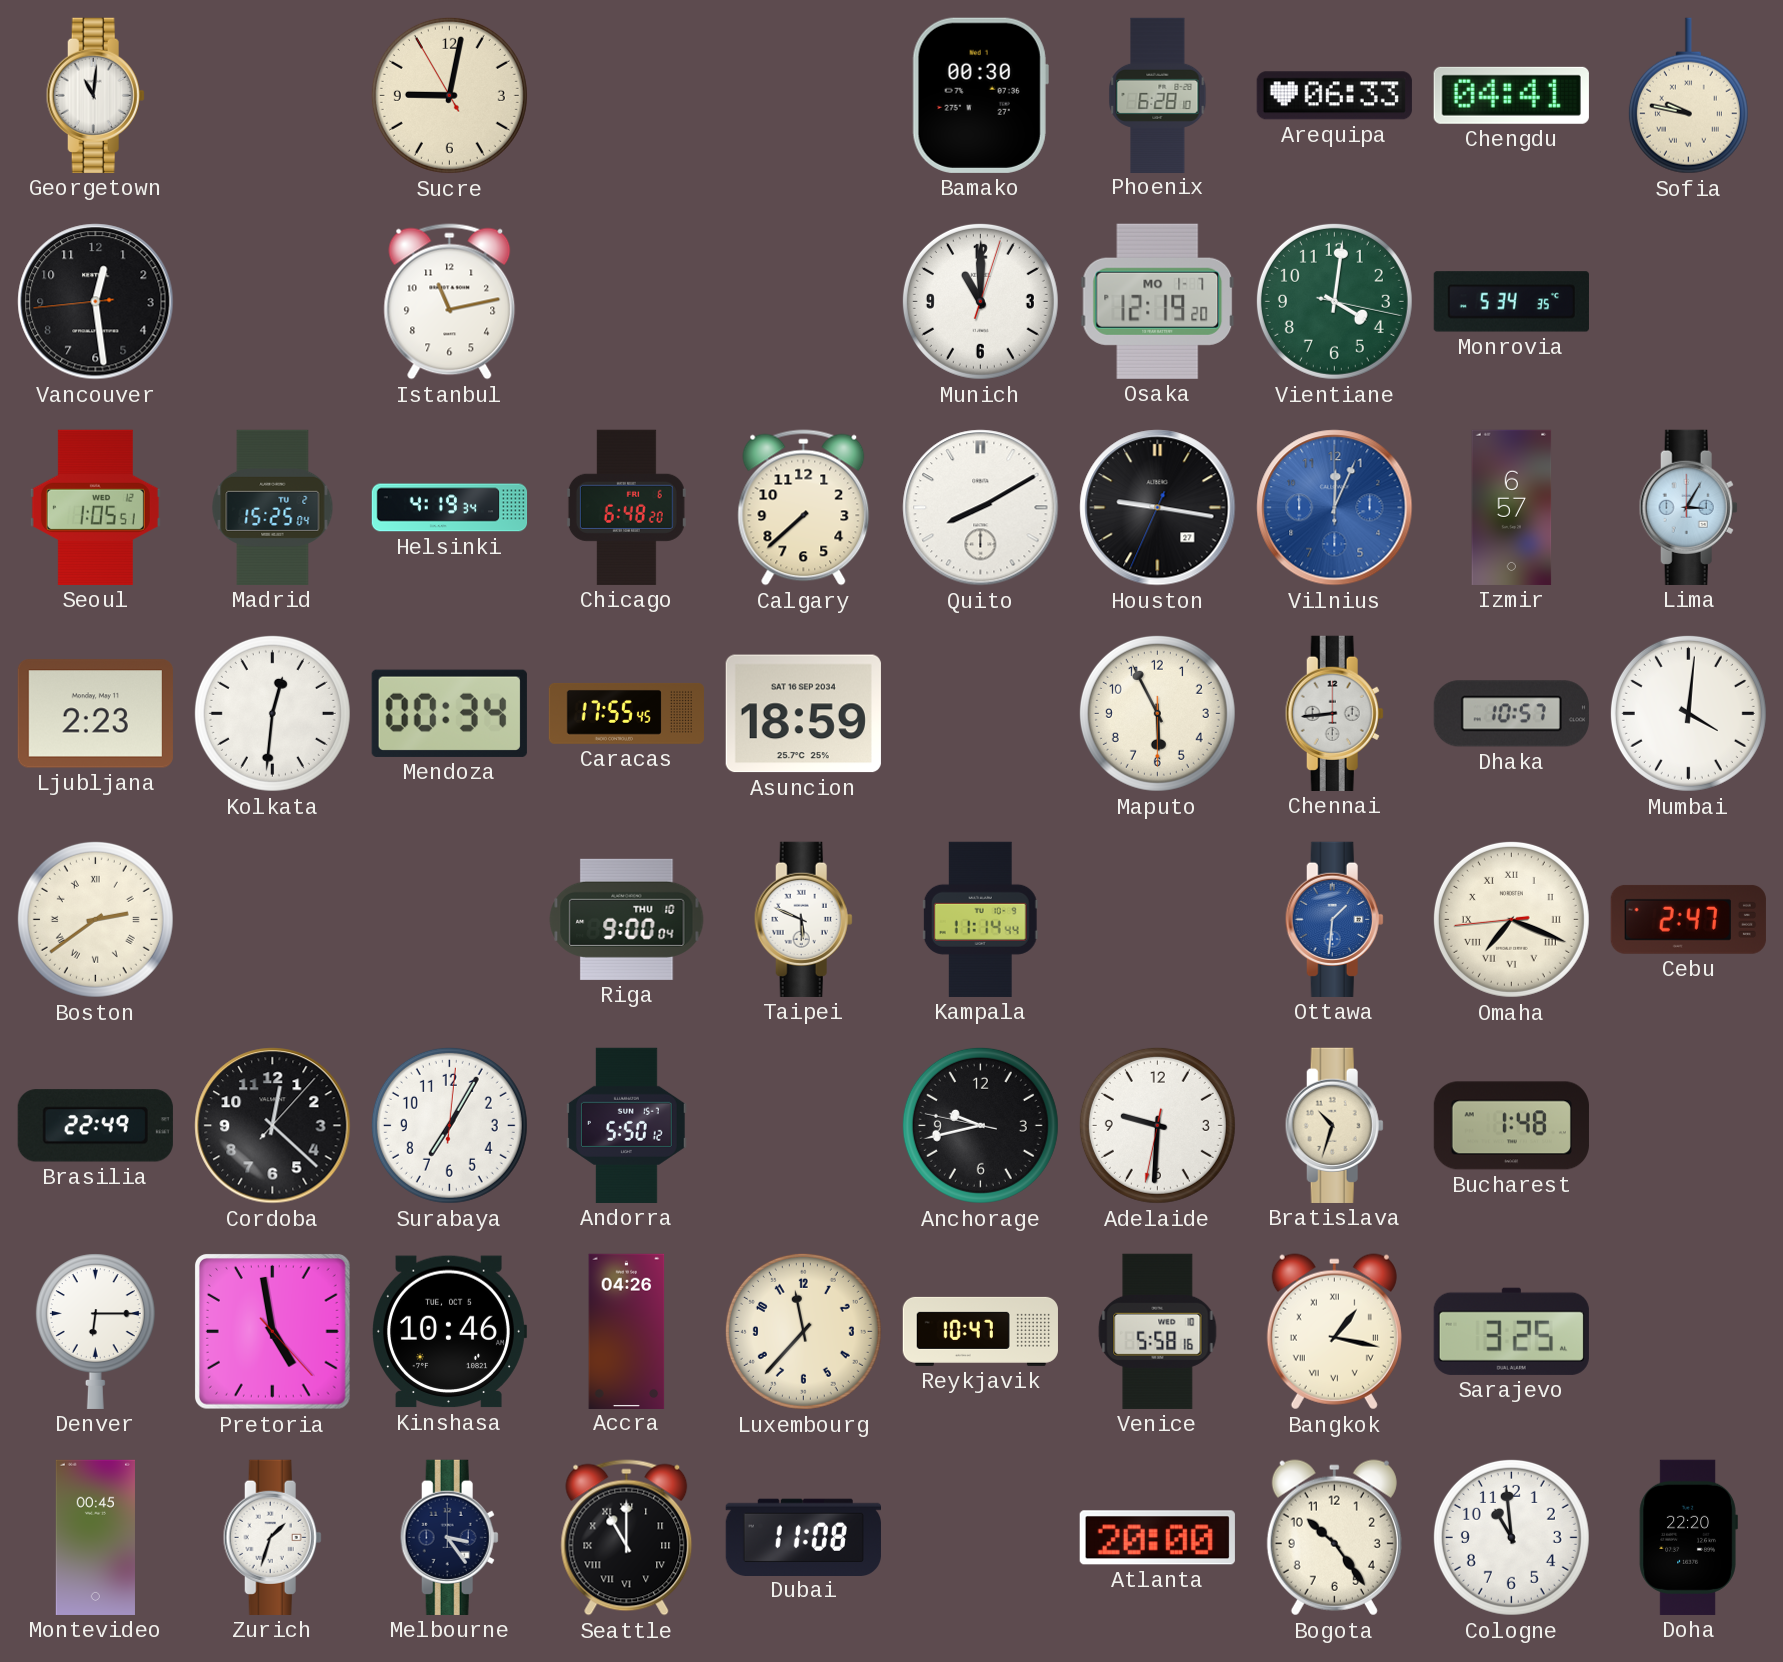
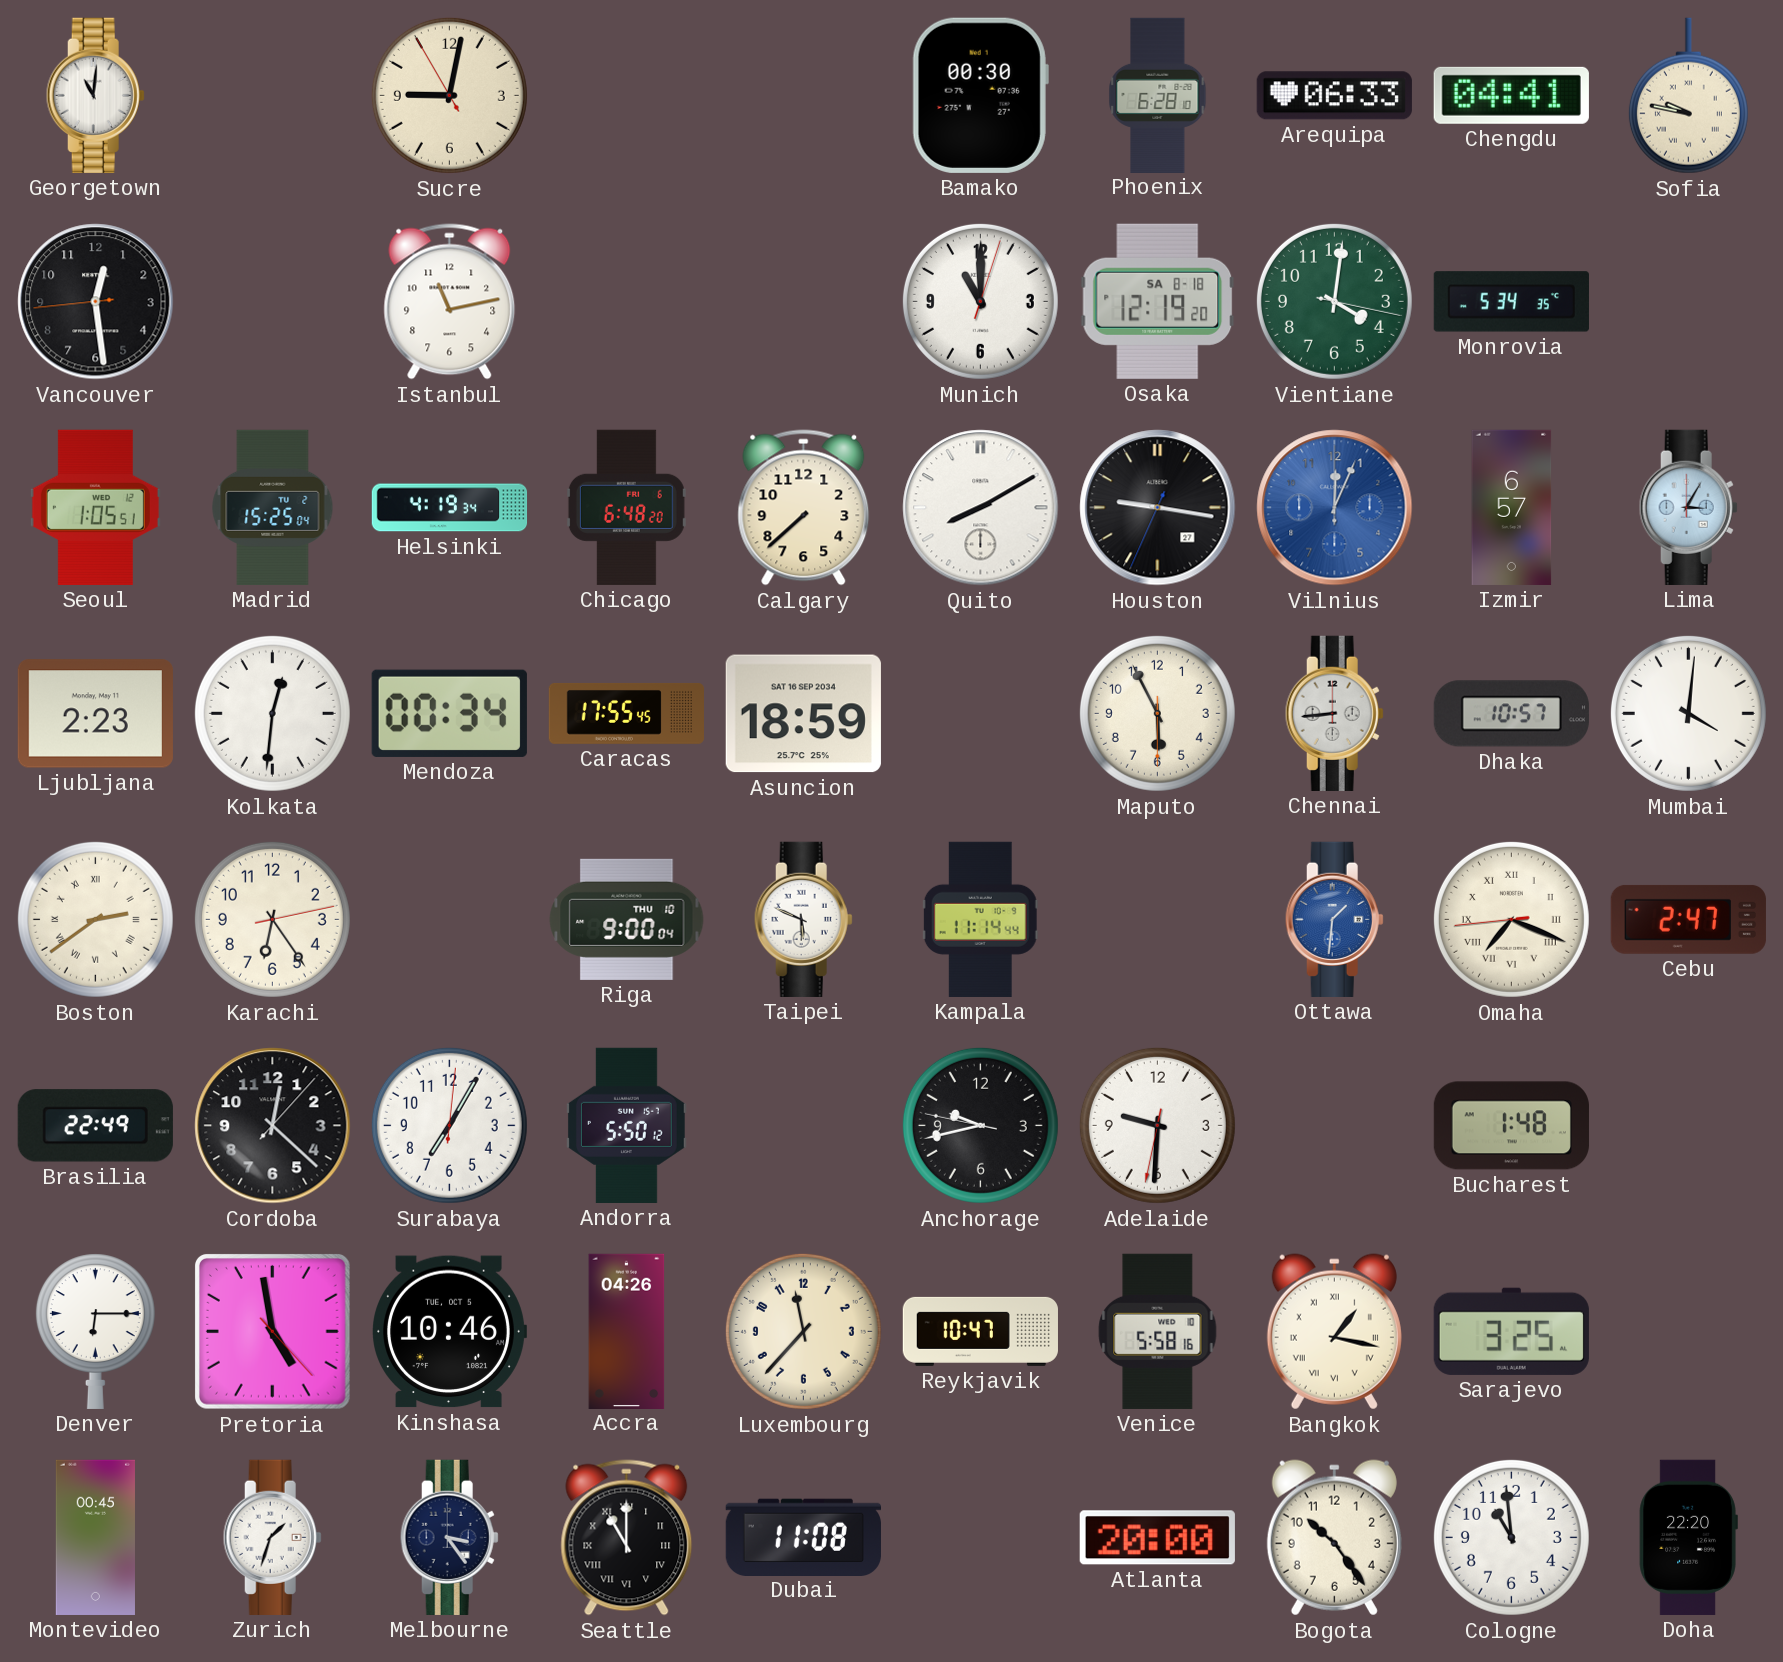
Osaka date: MO 1-7 -> SA 8-18
Karachi: none -> 6:24
Bratislava: 10:33 -> none
